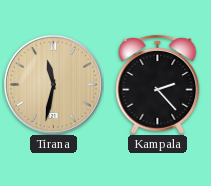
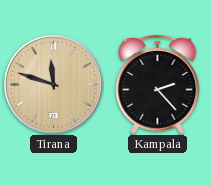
Tirana: 11:32 -> 11:48
